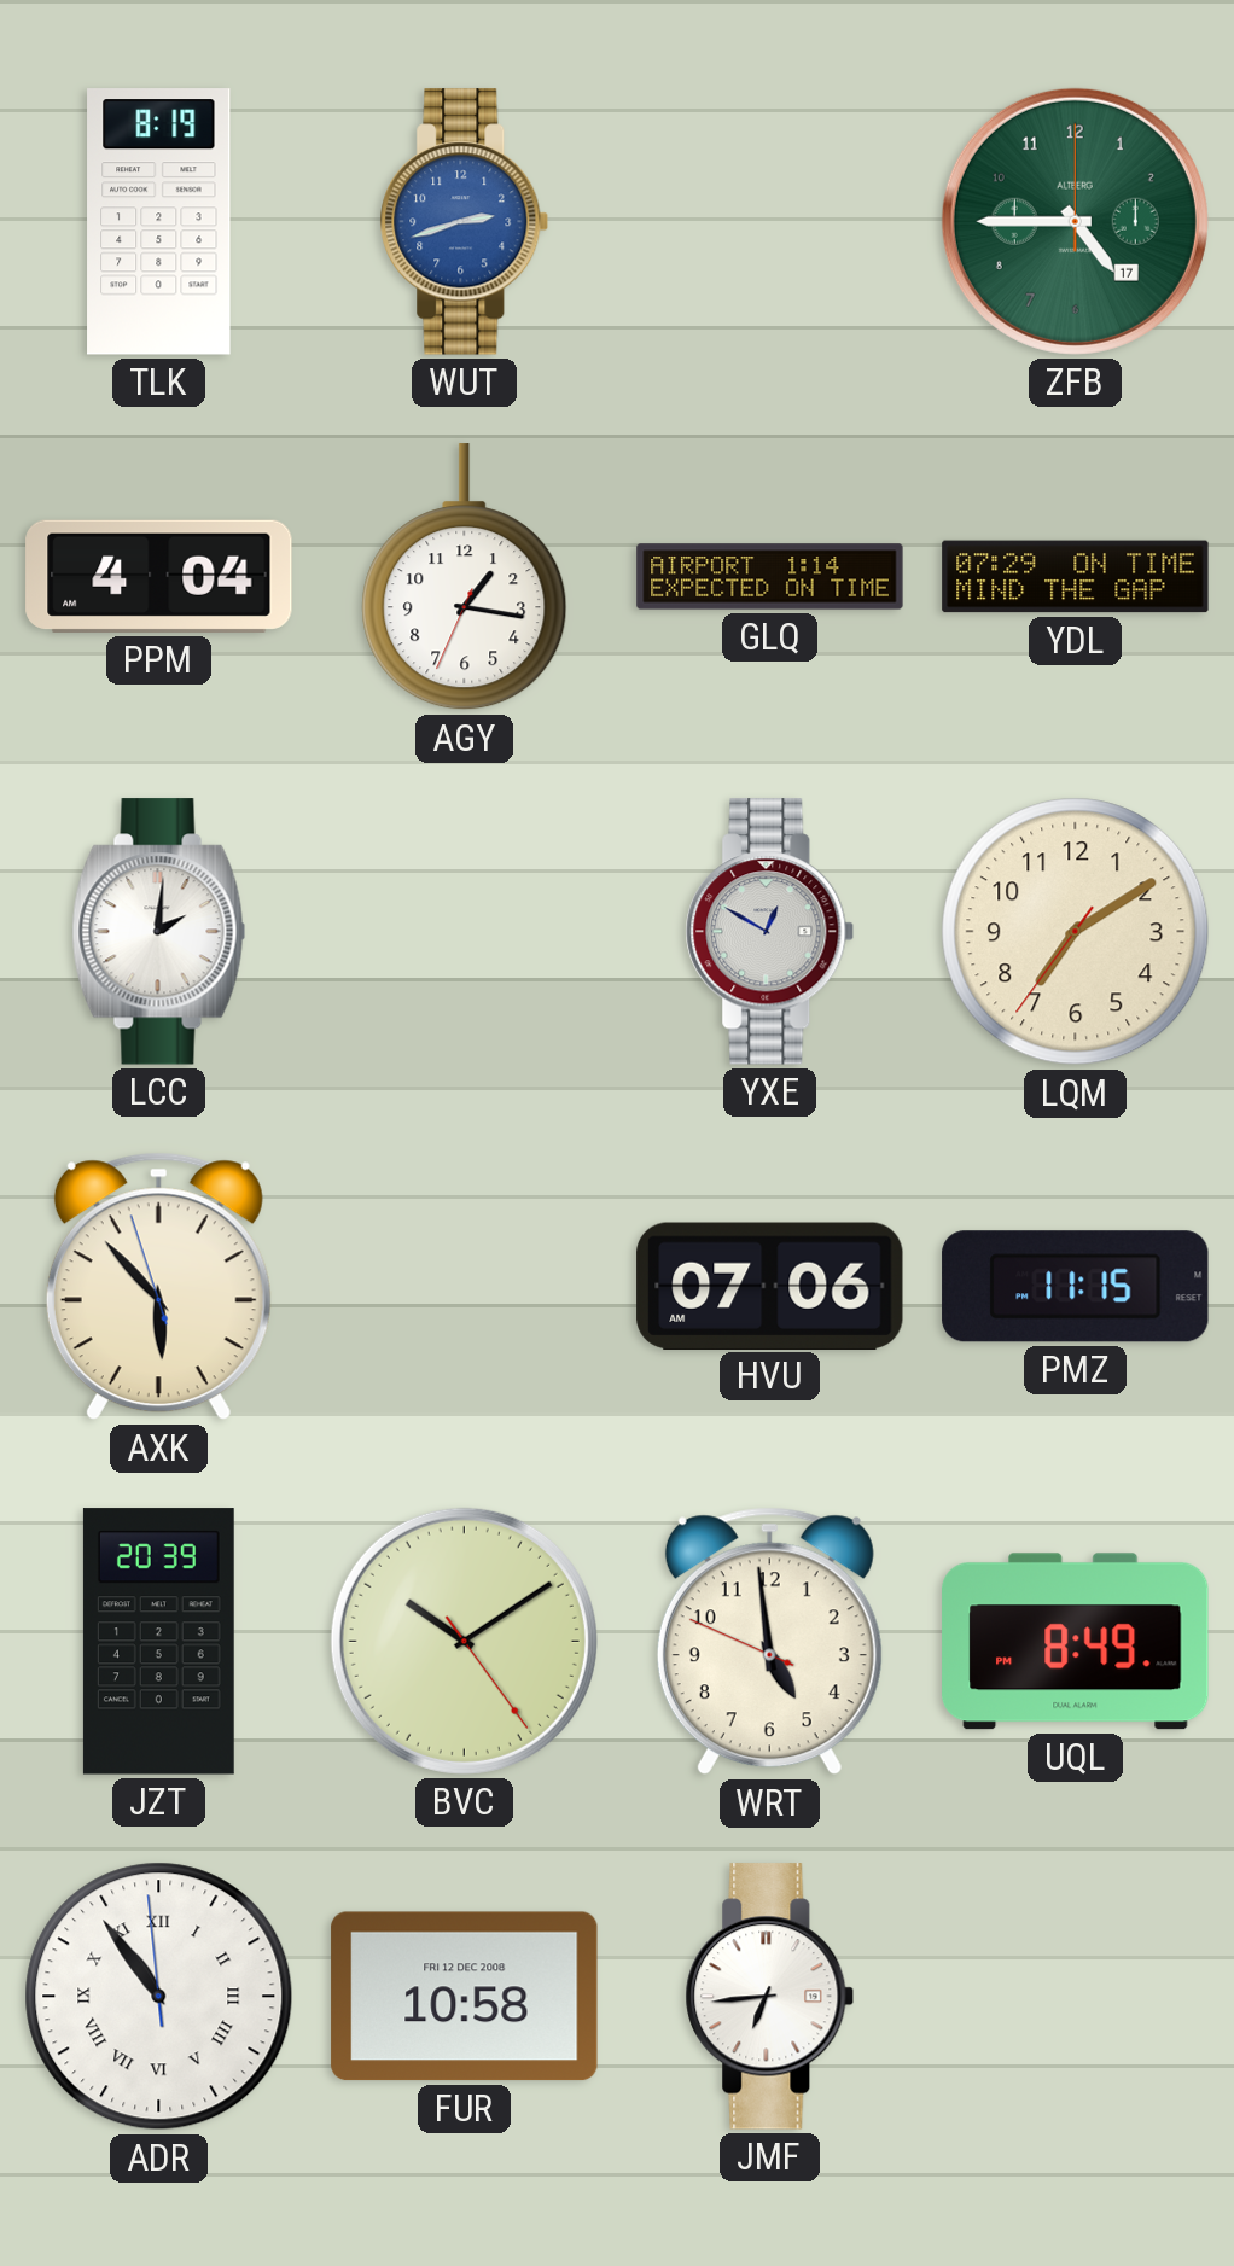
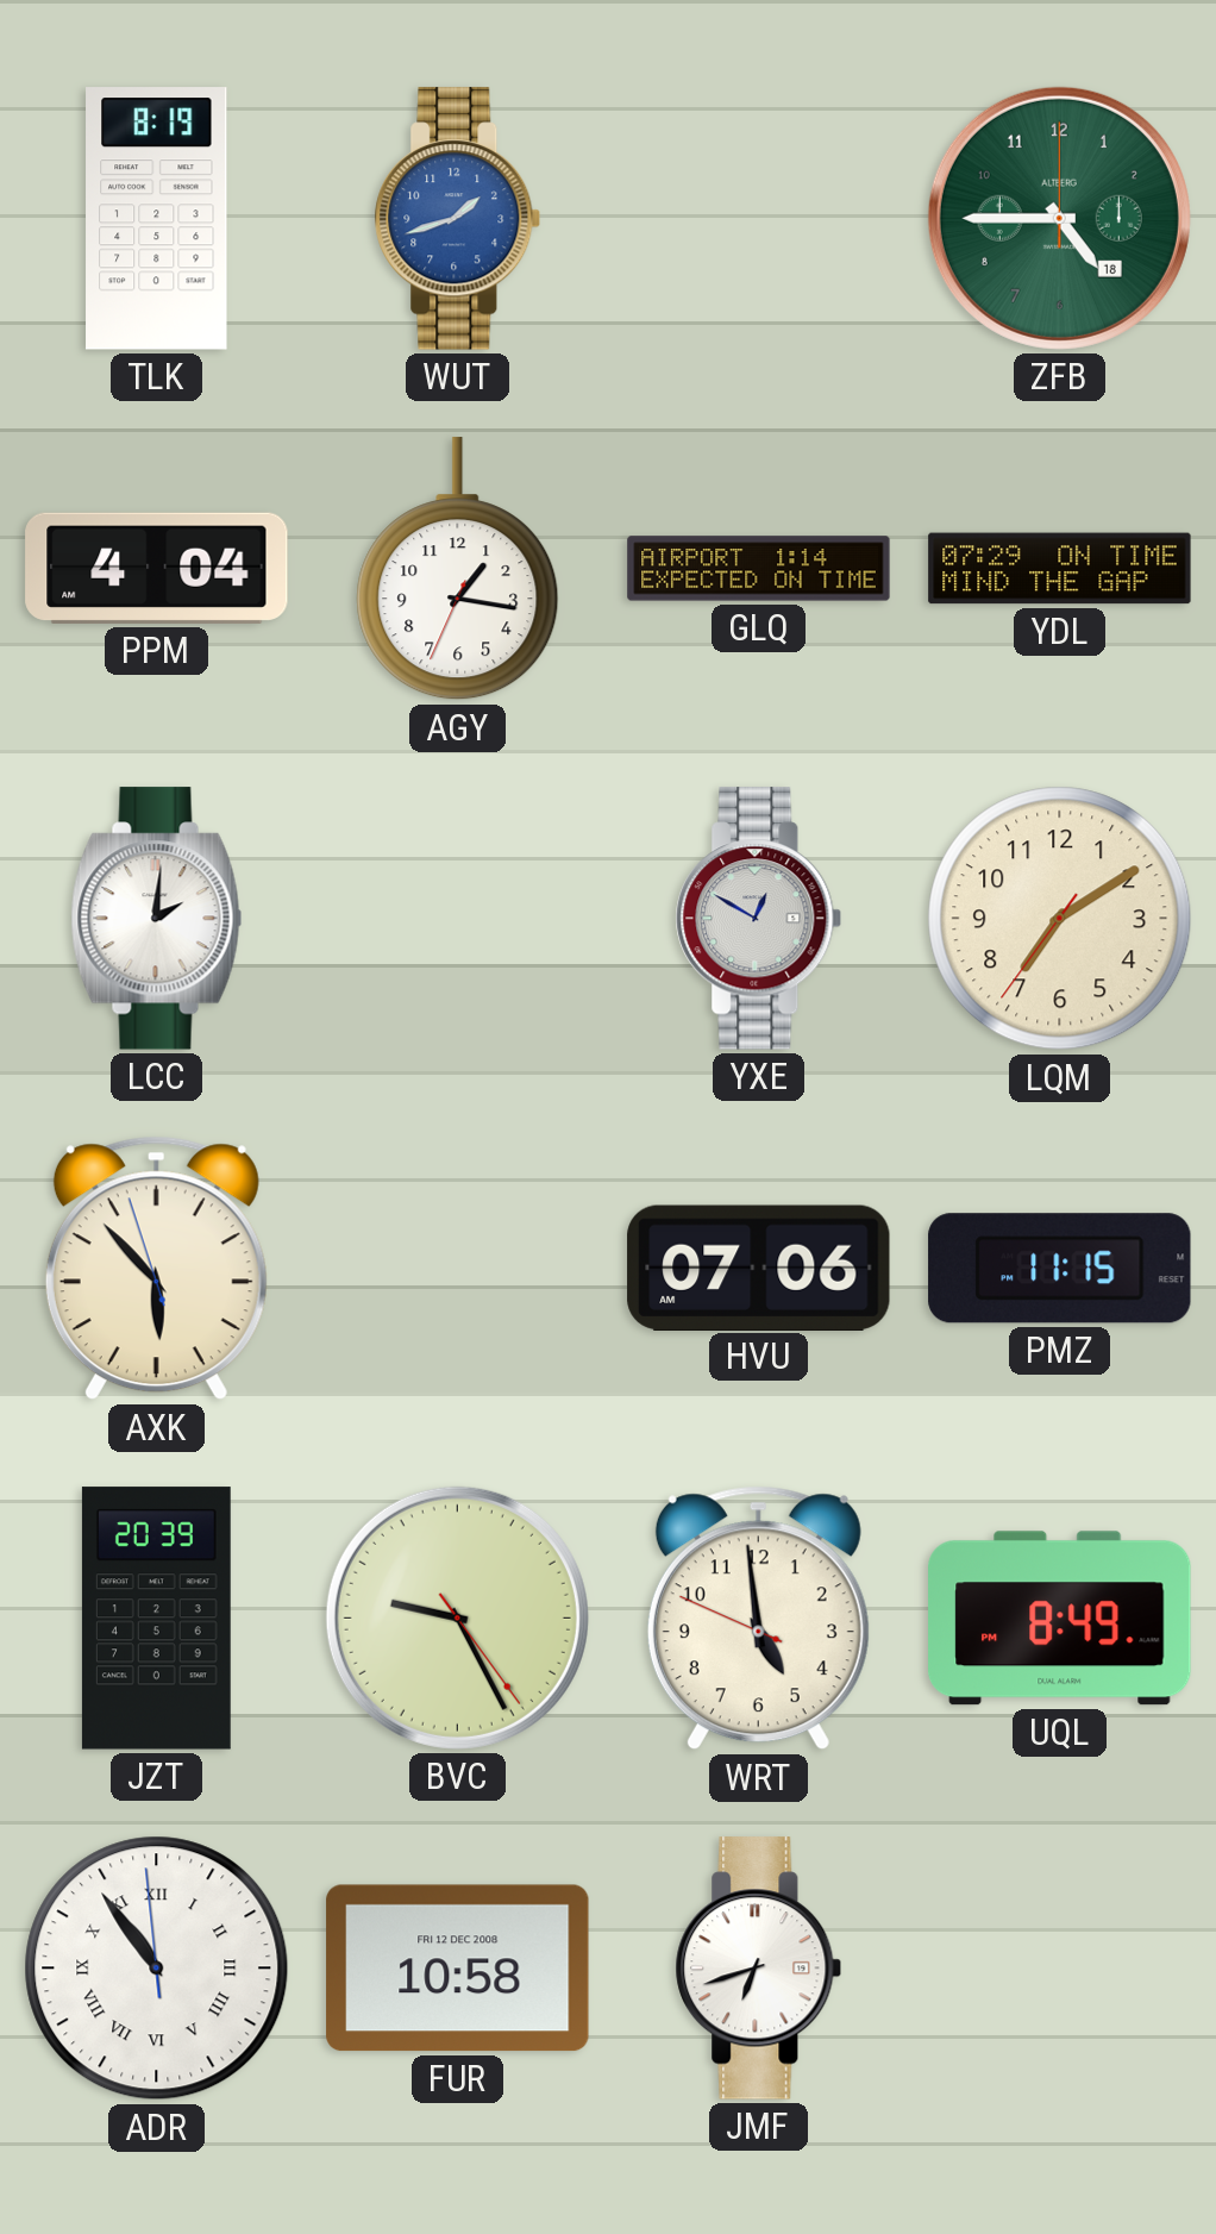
WUT: 2:42 -> 1:42
ZFB date: 17 -> 18
BVC: 10:09 -> 9:25
JMF: 6:44 -> 6:42
